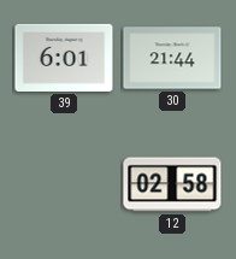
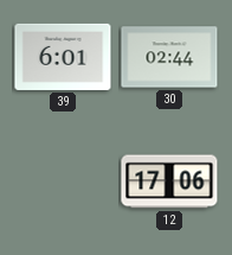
30: 21:44 -> 02:44
12: 02:58 -> 17:06
